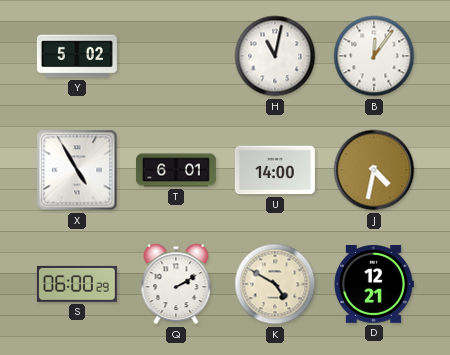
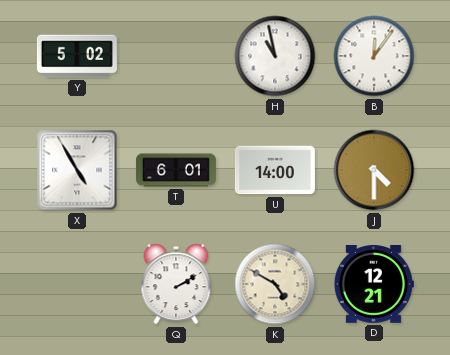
H: 11:02 -> 10:58
J: 4:32 -> 4:30
S: 06:00 -> none
